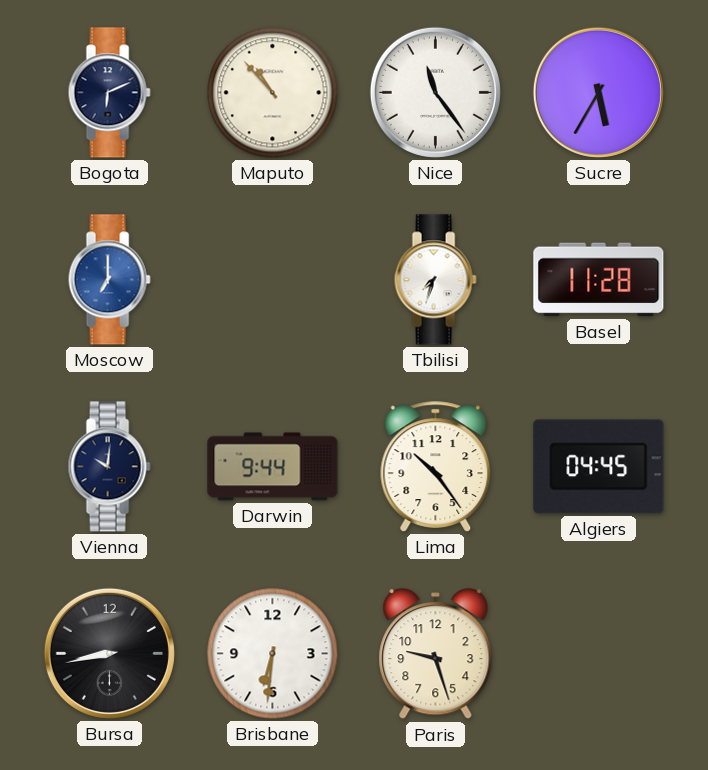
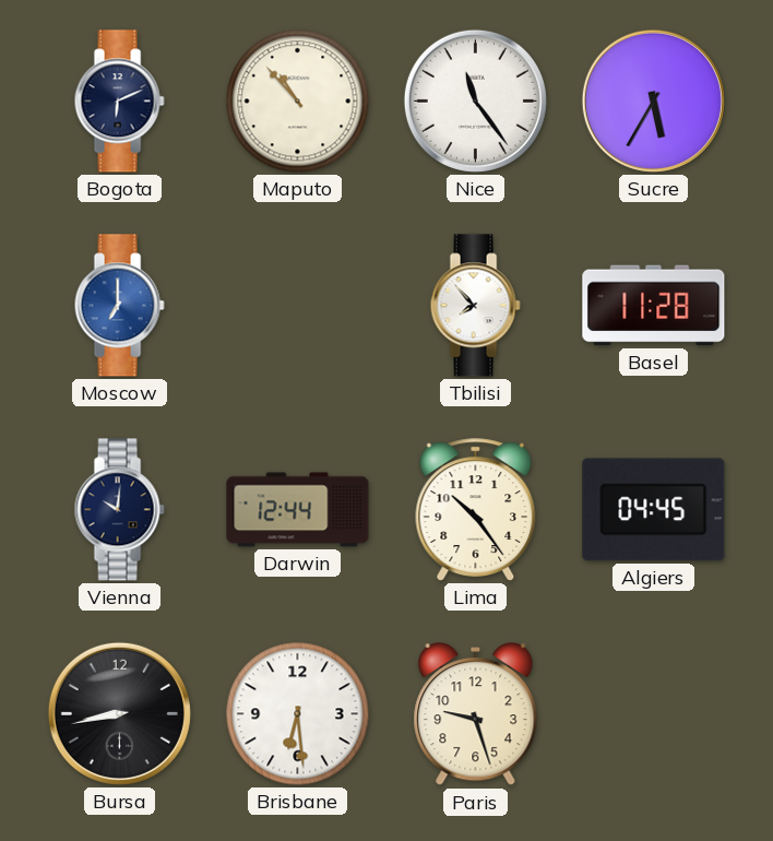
Tbilisi: 7:33 -> 7:53
Darwin: 9:44 -> 12:44
Brisbane: 6:31 -> 6:29
